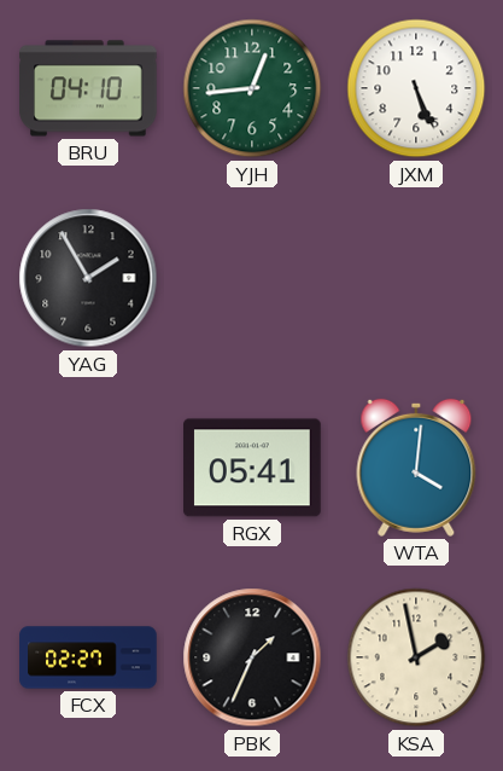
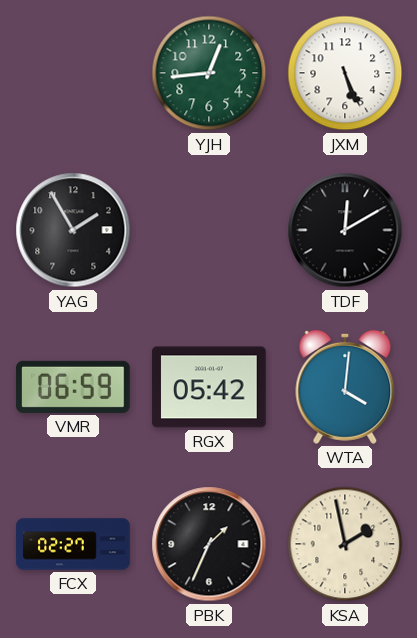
BRU: 04:10 -> none
TDF: none -> 12:10
VMR: none -> 06:59
RGX: 05:41 -> 05:42
